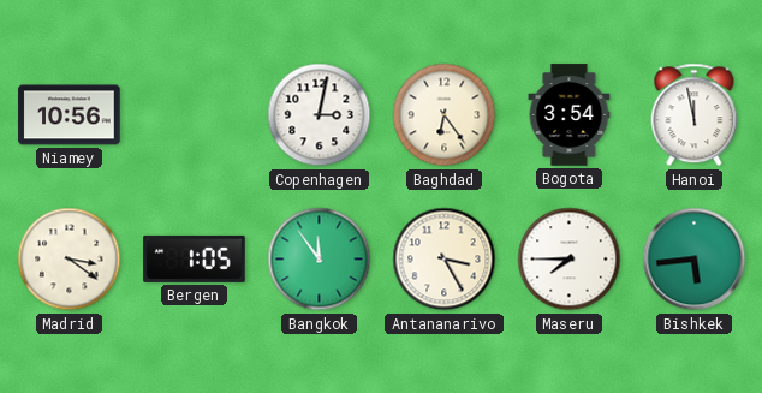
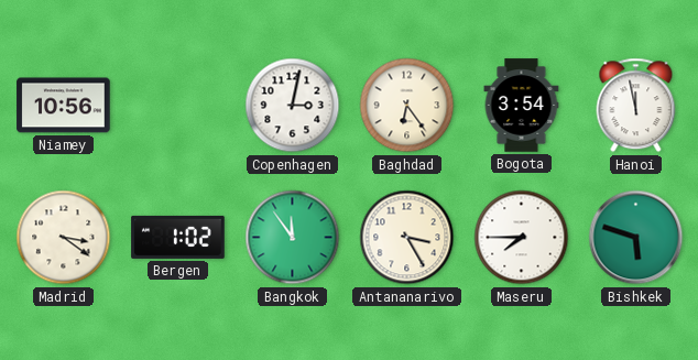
Bergen: 1:05 -> 1:02
Bishkek: 5:44 -> 5:48
